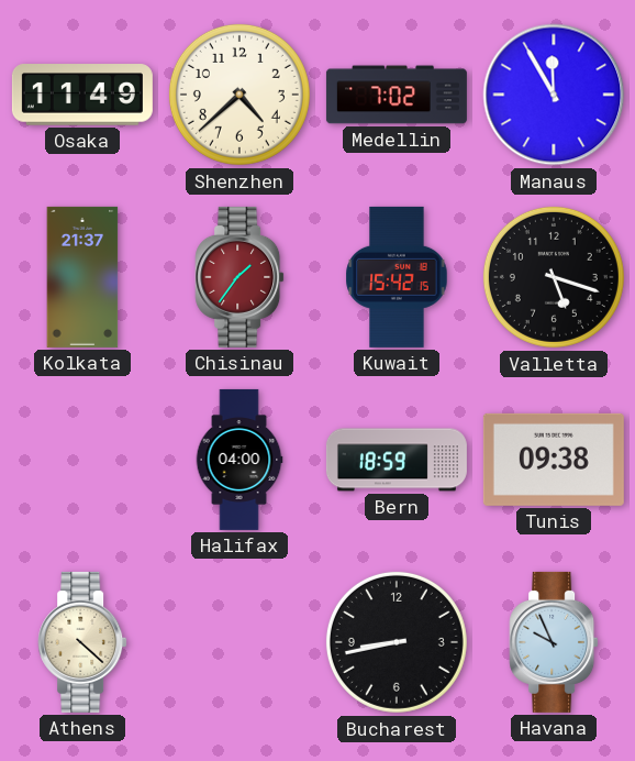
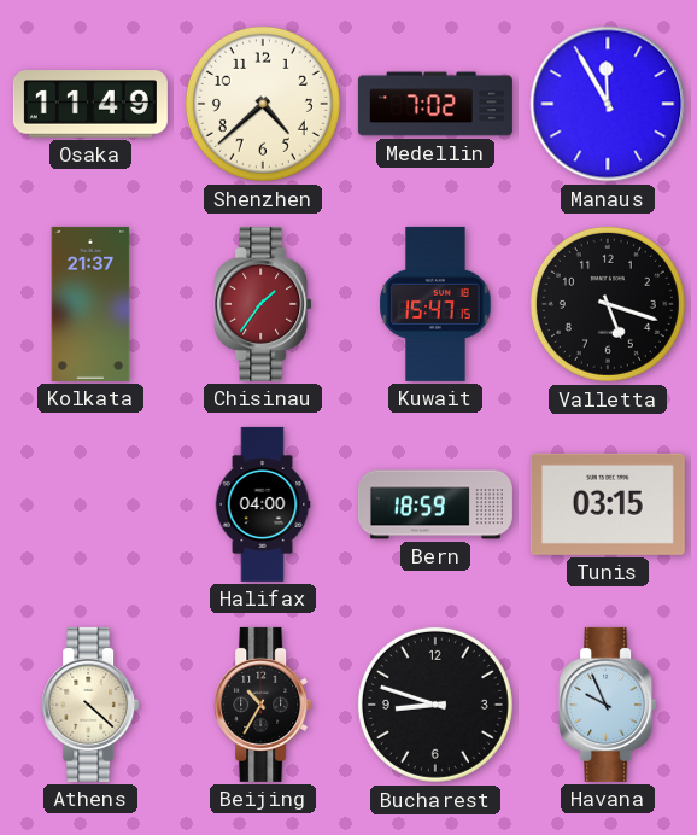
Kuwait: 15:42 -> 15:47
Tunis: 09:38 -> 03:15
Beijing: none -> 10:35
Bucharest: 8:43 -> 8:48
